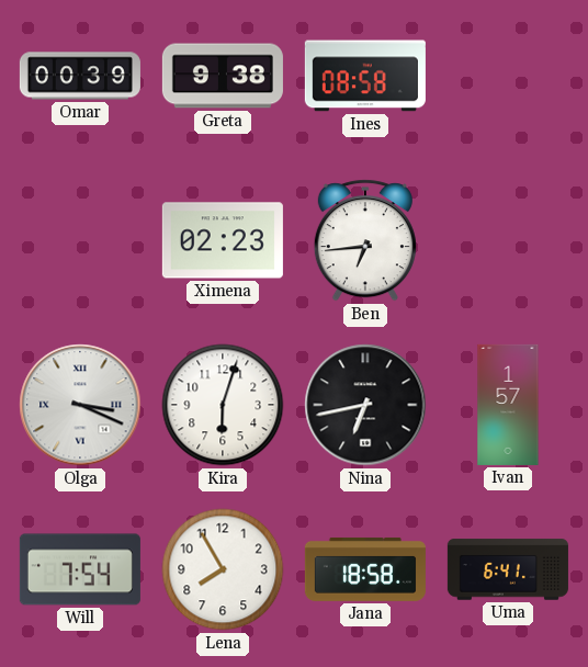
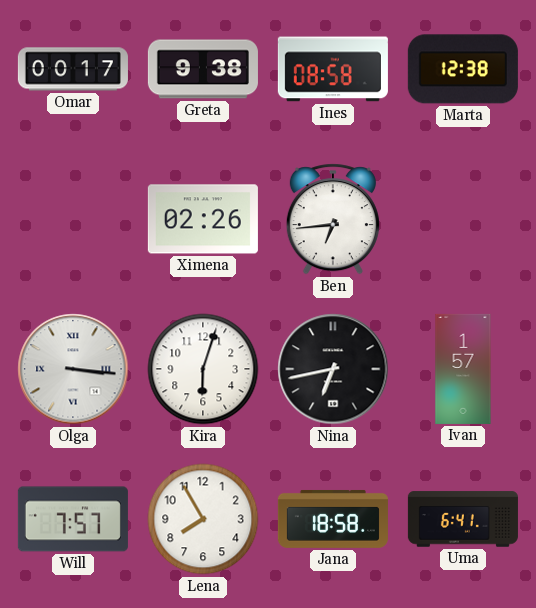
Omar: 00:39 -> 00:17
Marta: none -> 12:38
Ximena: 02:23 -> 02:26
Olga: 3:19 -> 3:16
Will: 7:54 -> 7:57
